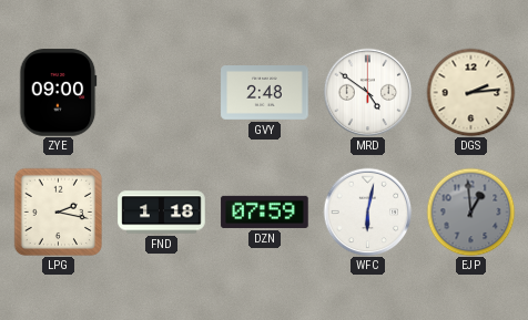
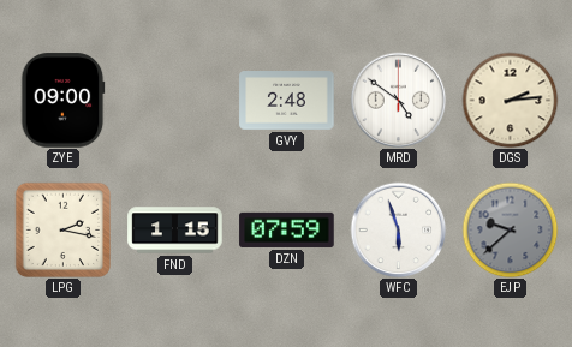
FND: 1:18 -> 1:15
WFC: 6:02 -> 5:57
EJP: 12:59 -> 9:38
